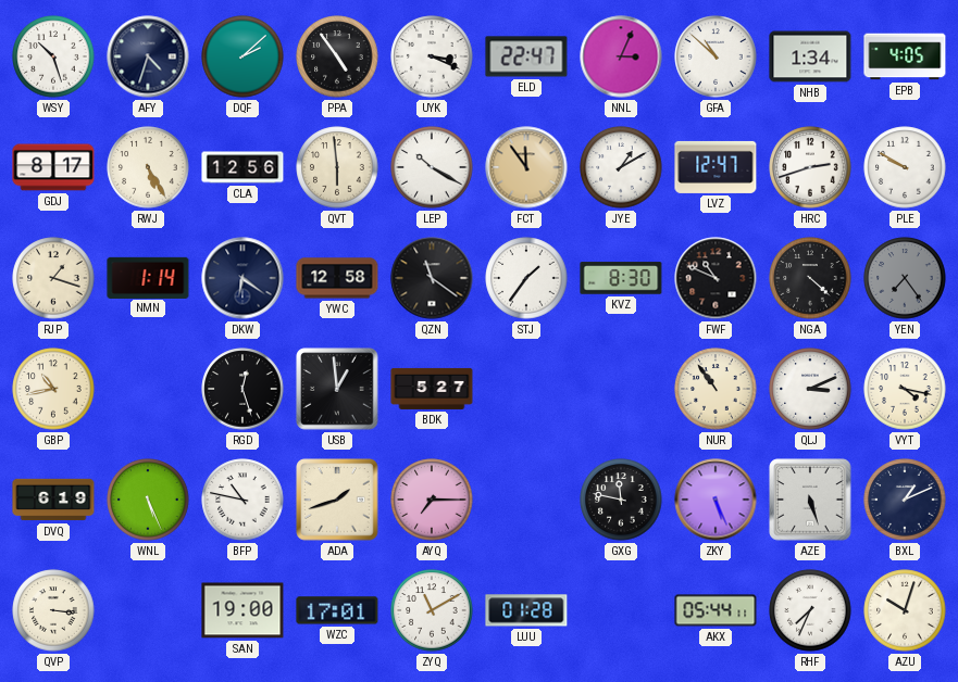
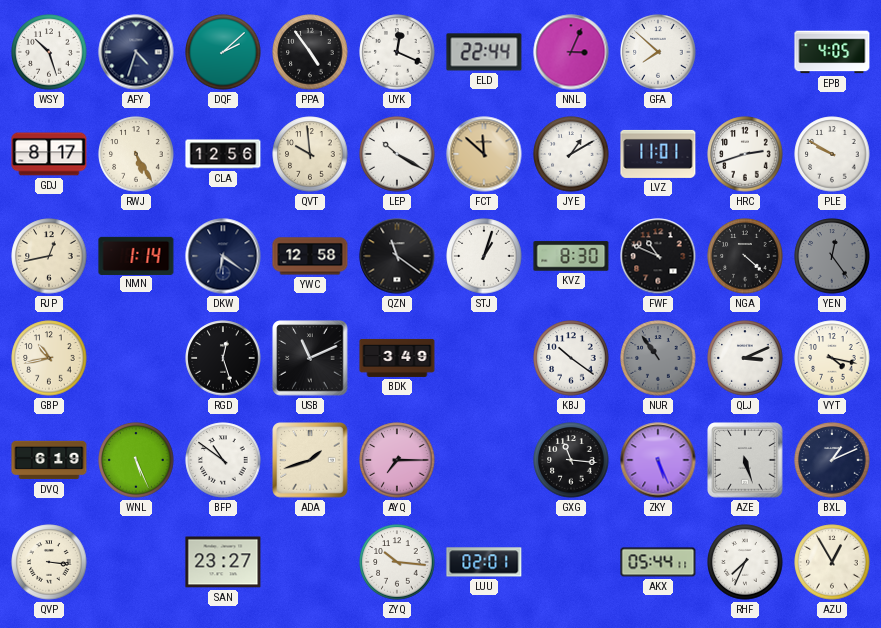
UYK: 3:19 -> 12:19
ELD: 22:47 -> 22:44
GFA: 10:52 -> 7:52
NHB: 1:34 -> none
QVT: 5:59 -> 9:59
FCT: 11:54 -> 11:52
LVZ: 12:47 -> 11:01
RJP: 1:18 -> 12:43
STJ: 1:36 -> 1:03
YEN: 7:24 -> 12:24
USB: 12:59 -> 11:11
BDK: 5:27 -> 3:49
KBJ: none -> 10:21
NUR dial: cream -> grey
BFP: 10:47 -> 10:51
GXG: 11:47 -> 11:16
SAN: 19:00 -> 23:27
WZC: 17:01 -> none
ZYQ: 11:10 -> 10:16
LUU: 01:28 -> 02:01
AZU: 10:03 -> 12:55
